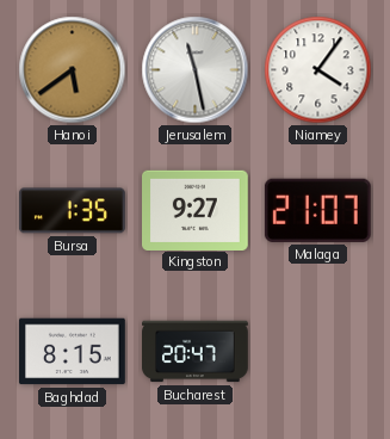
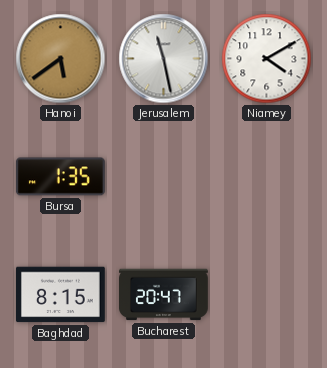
Niamey: 4:06 -> 4:10
Kingston: 9:27 -> none
Malaga: 21:07 -> none
